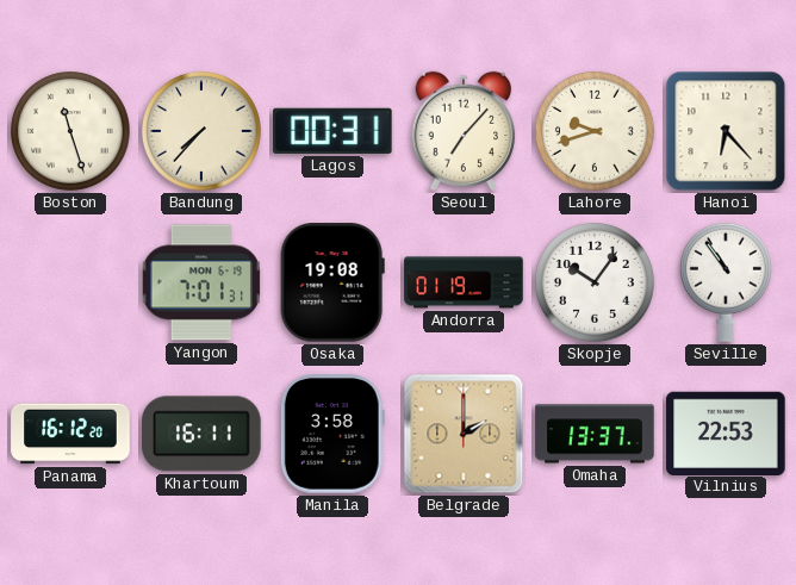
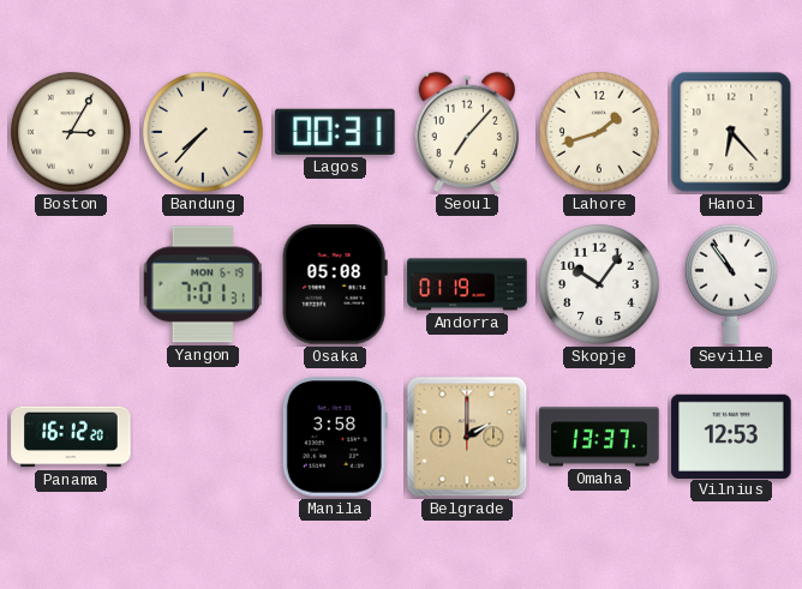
Boston: 11:27 -> 3:05
Lahore: 9:42 -> 1:42
Osaka: 19:08 -> 05:08
Khartoum: 16:11 -> none
Vilnius: 22:53 -> 12:53
